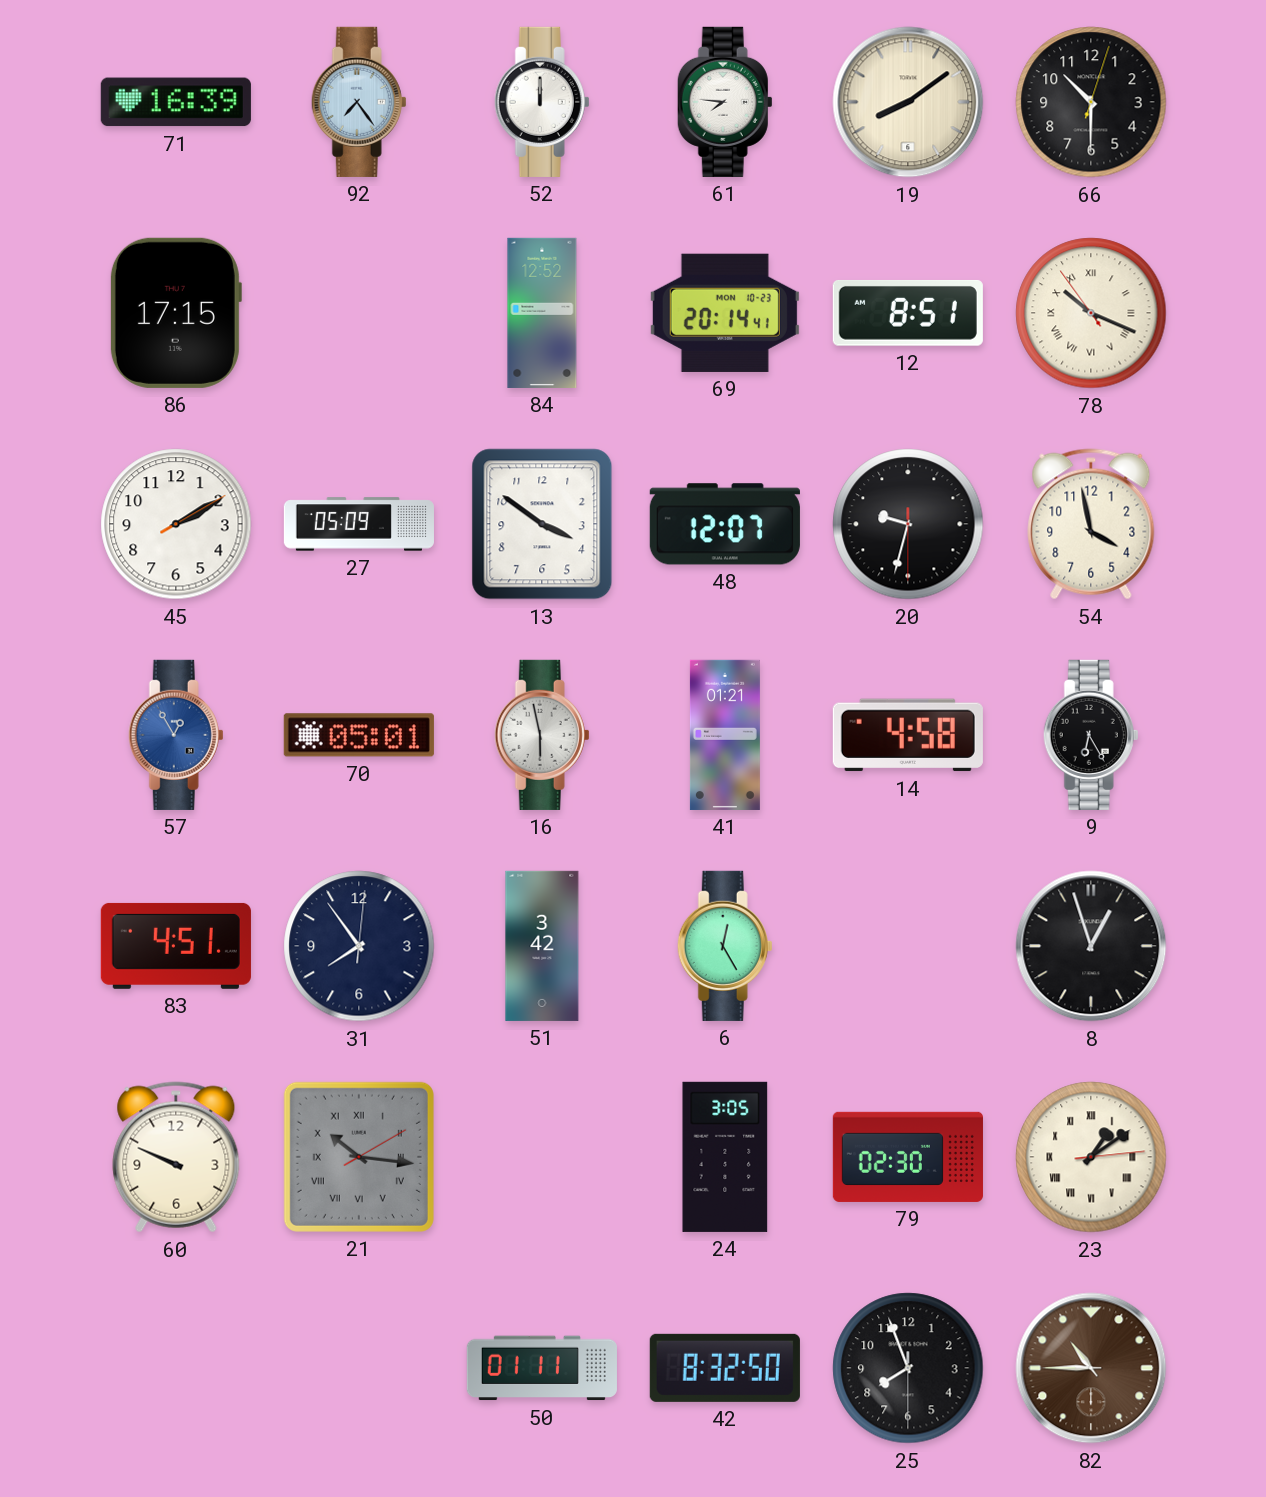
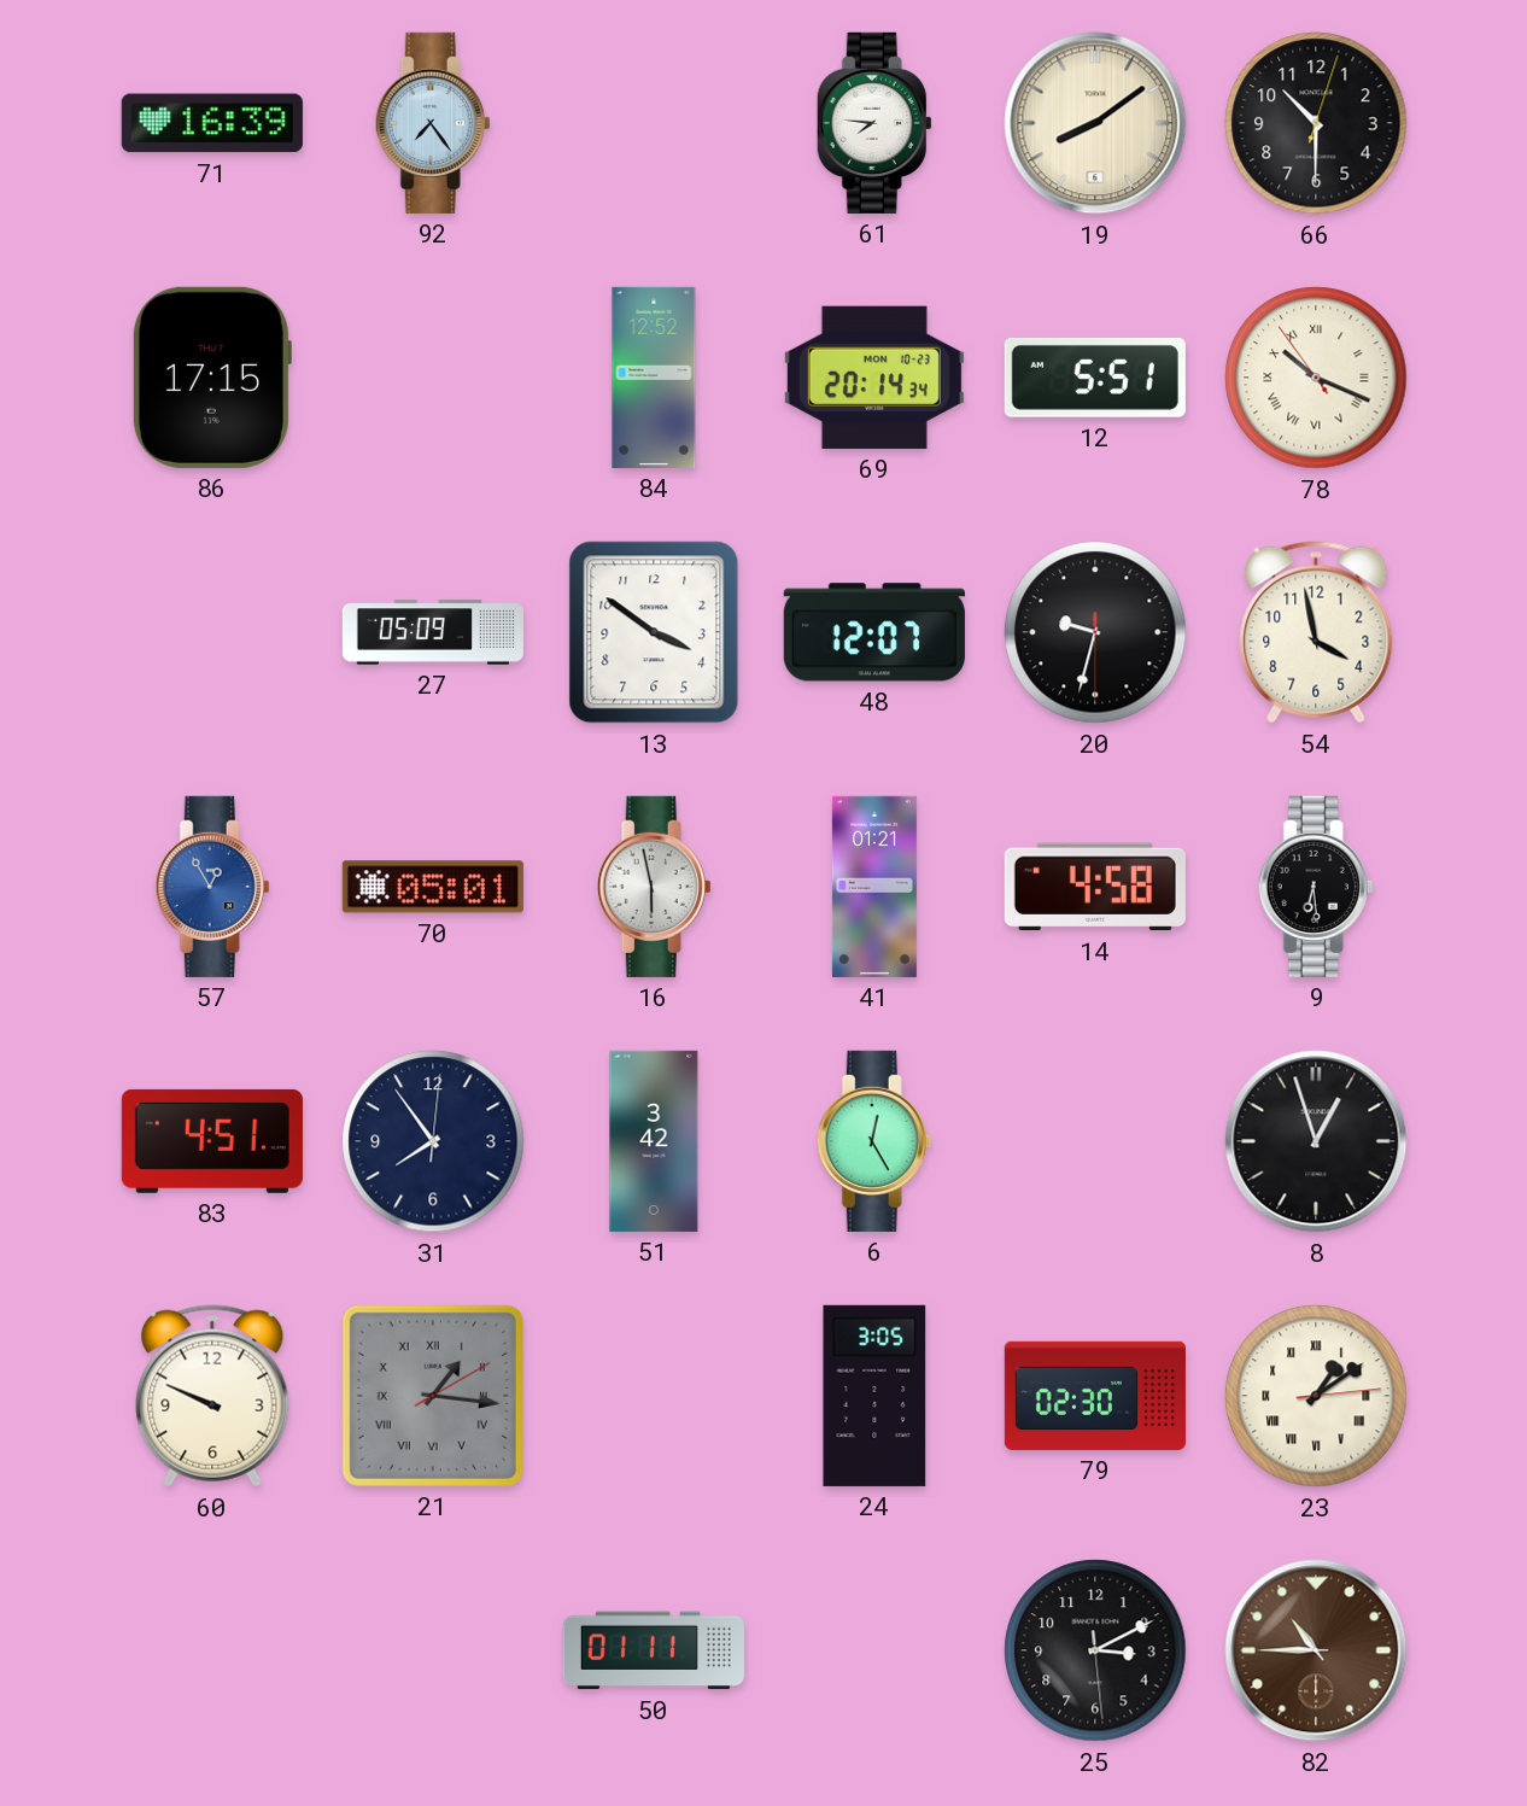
52: 12:00 -> none
69: 20:14:41 -> 20:14:34
12: 8:51 -> 5:51
45: 2:10 -> none
9: 6:25 -> 6:29
21: 10:16 -> 1:16
42: 8:32 -> none
25: 7:56 -> 3:10
